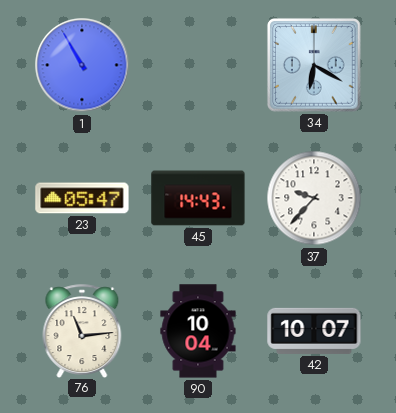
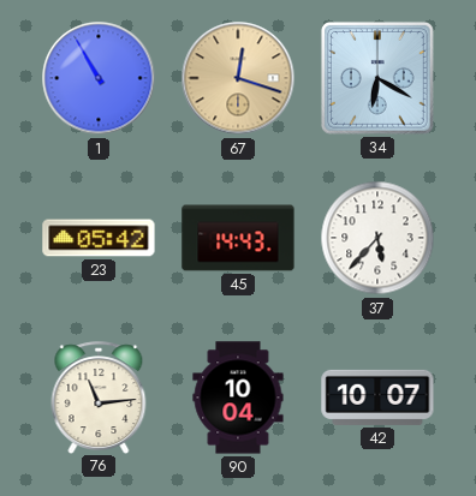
67: none -> 12:18
23: 05:47 -> 05:42
37: 9:37 -> 5:37
